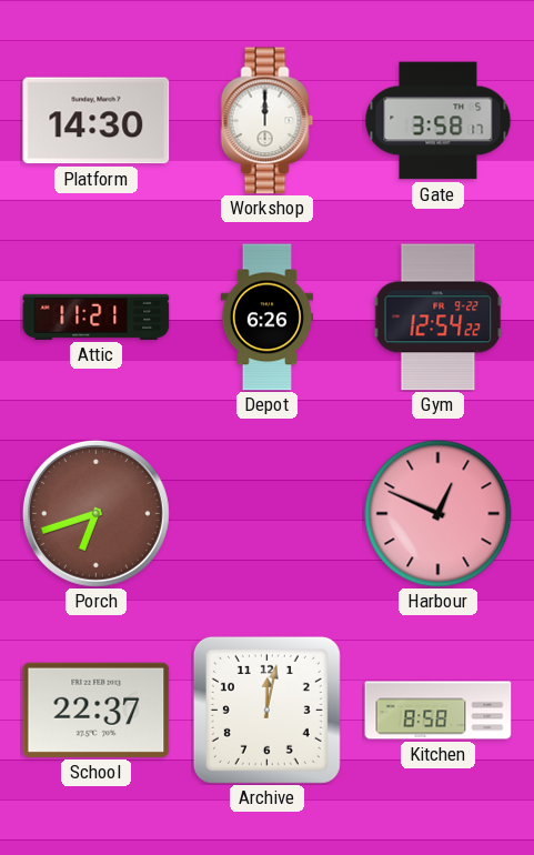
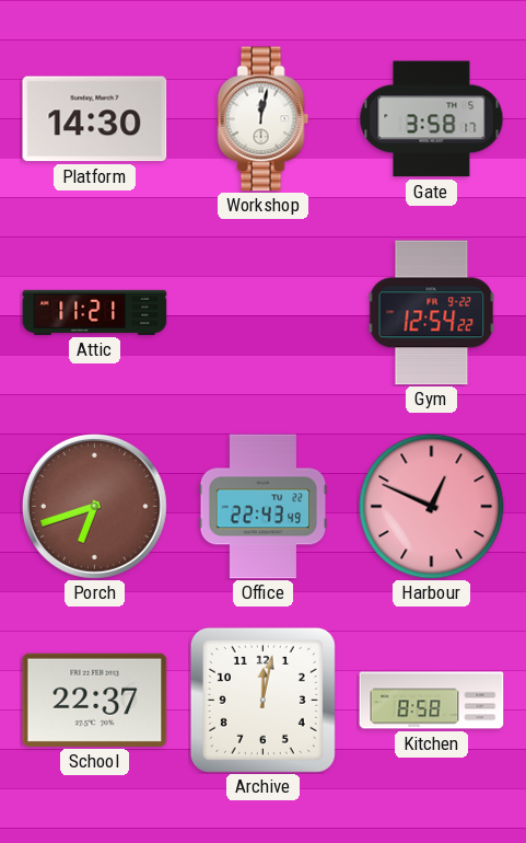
Workshop: 12:00 -> 12:02
Depot: 6:26 -> none
Office: none -> 22:43
